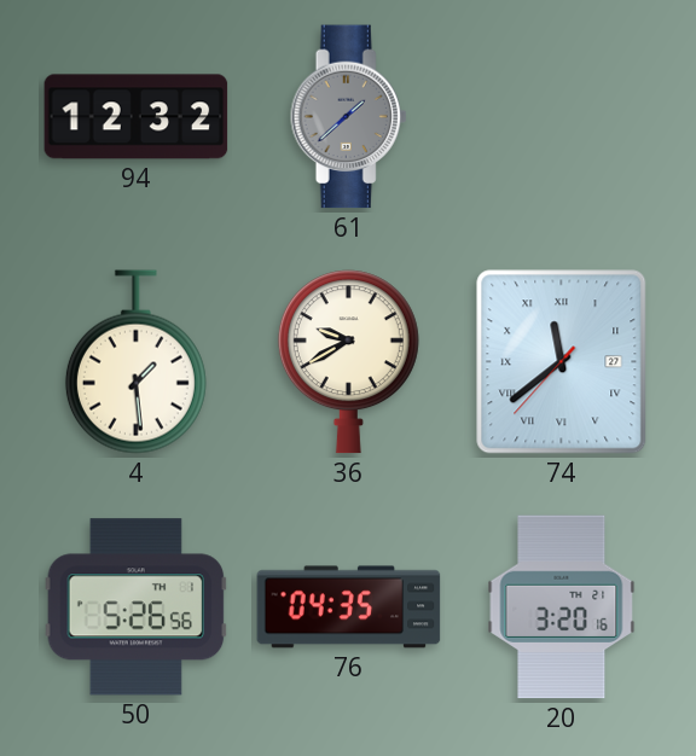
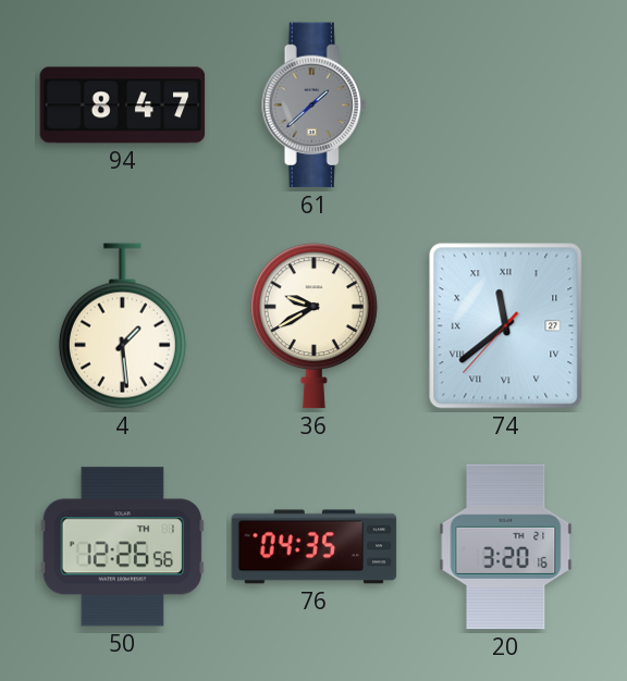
94: 12:32 -> 8:47
50: 5:26 -> 12:26
